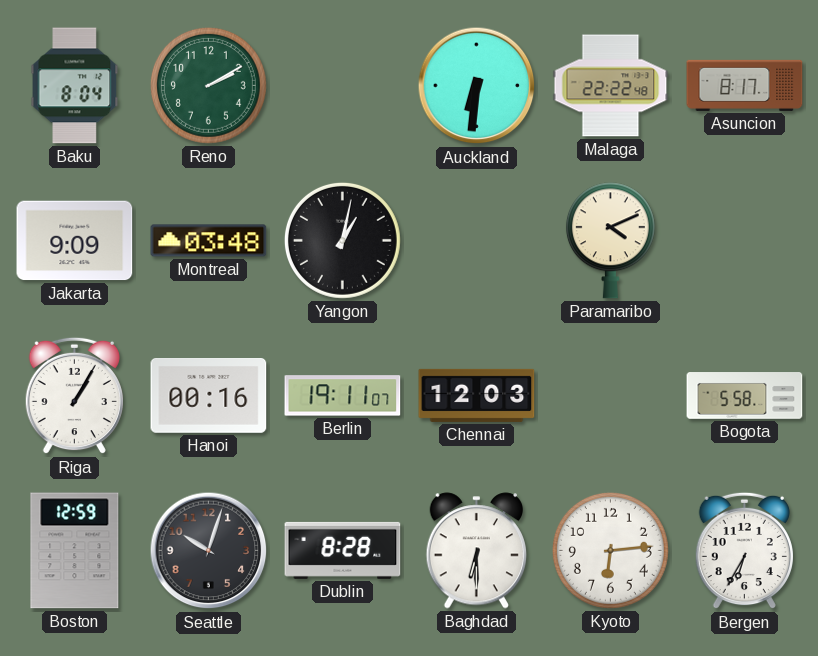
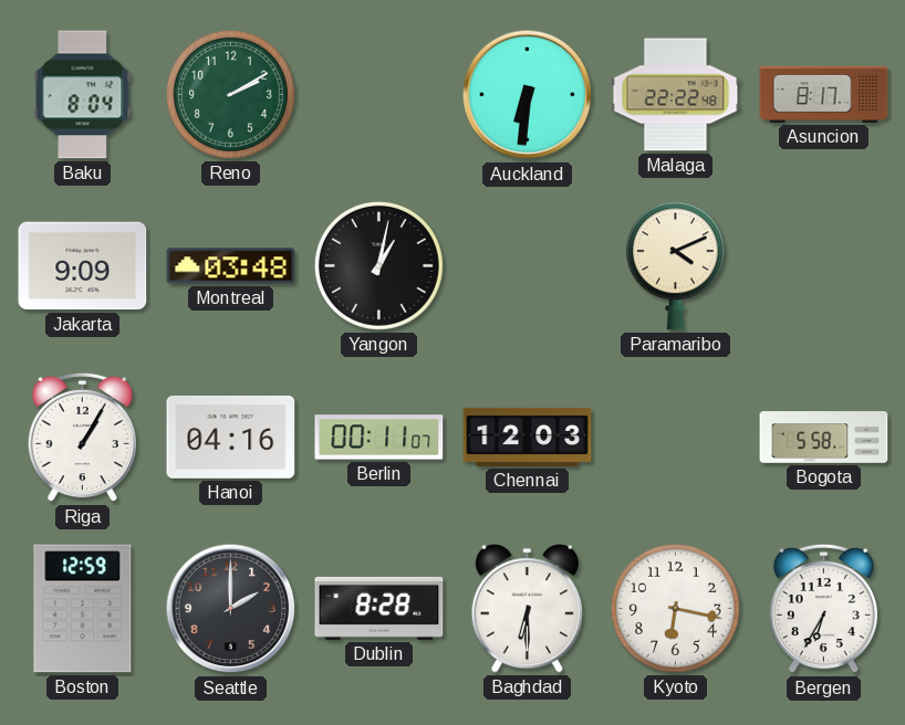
Hanoi: 00:16 -> 04:16
Berlin: 19:11 -> 00:11
Seattle: 10:03 -> 2:00
Kyoto: 6:14 -> 6:17
